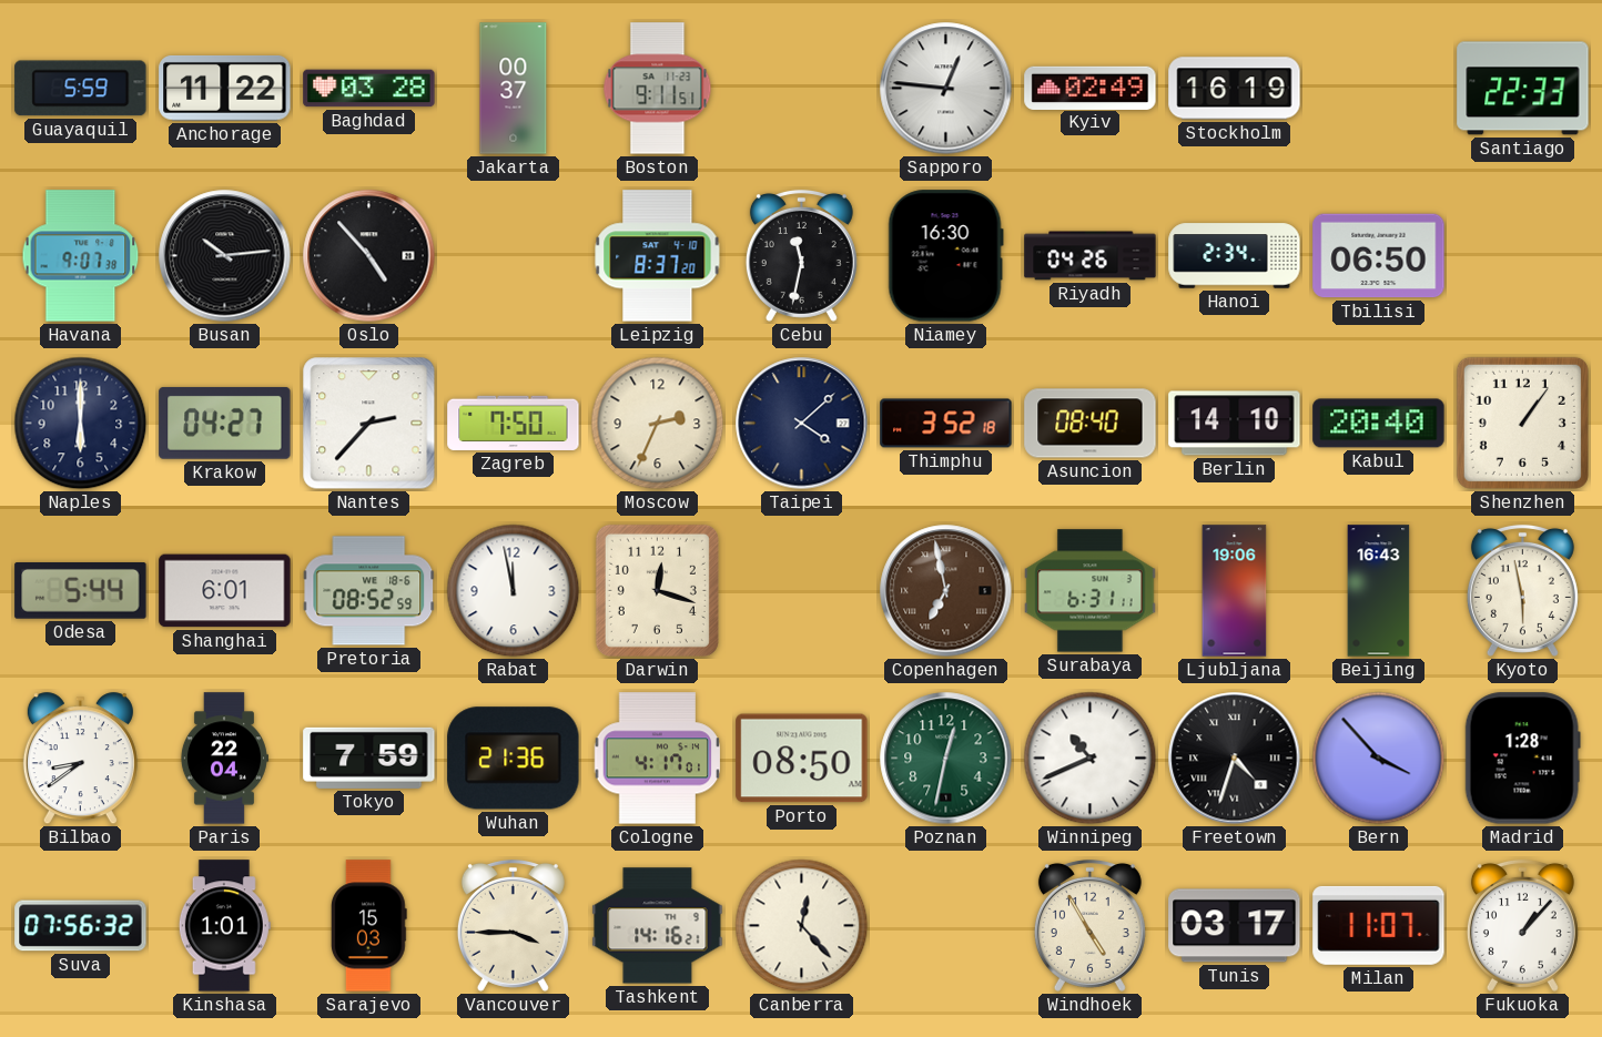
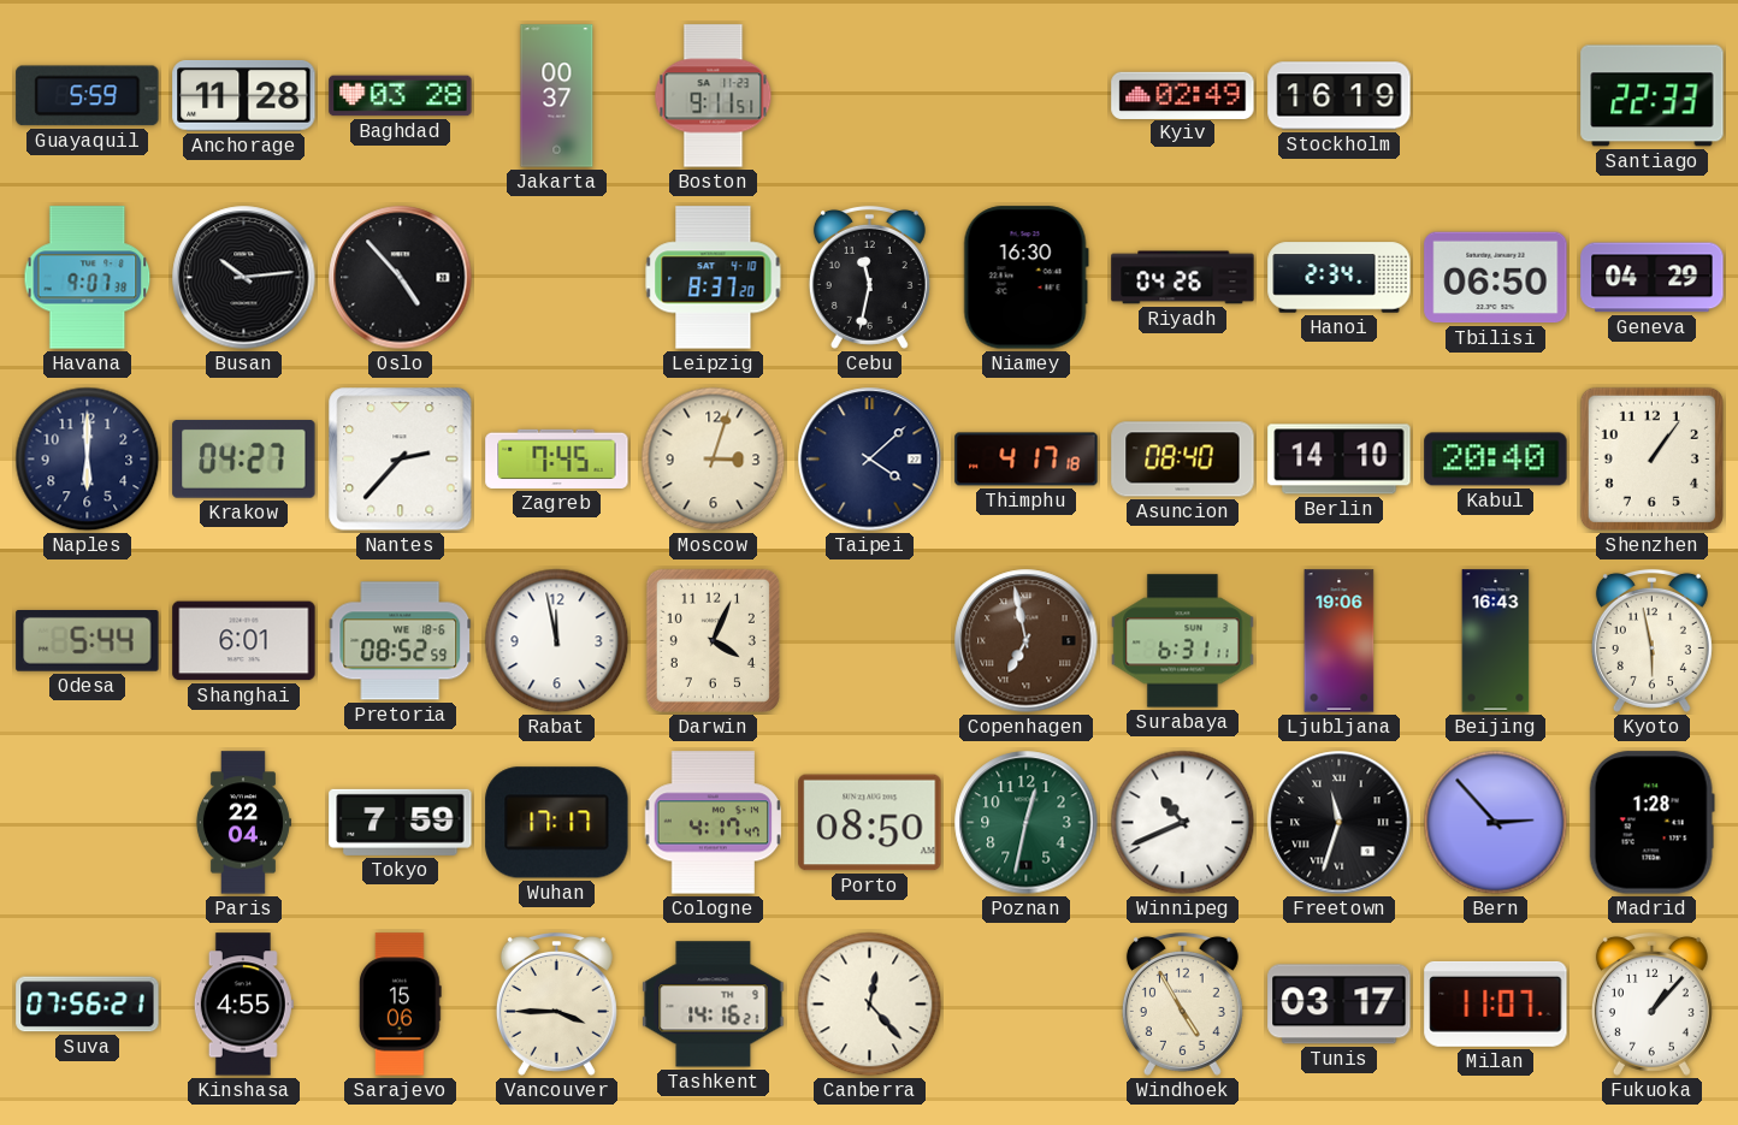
Anchorage: 11:22 -> 11:28
Sapporo: 12:46 -> none
Geneva: none -> 04:29
Zagreb: 7:50 -> 7:45
Moscow: 2:34 -> 3:03
Thimphu: 3:52 -> 4:17
Darwin: 12:18 -> 4:04
Bilbao: 8:39 -> none
Wuhan: 21:36 -> 17:17
Cologne: 4:17:01 -> 4:17:47
Freetown: 4:33 -> 11:33
Bern: 3:53 -> 2:53
Suva: 07:56:32 -> 07:56:21
Kinshasa: 1:01 -> 4:55
Sarajevo: 15:03 -> 15:06
